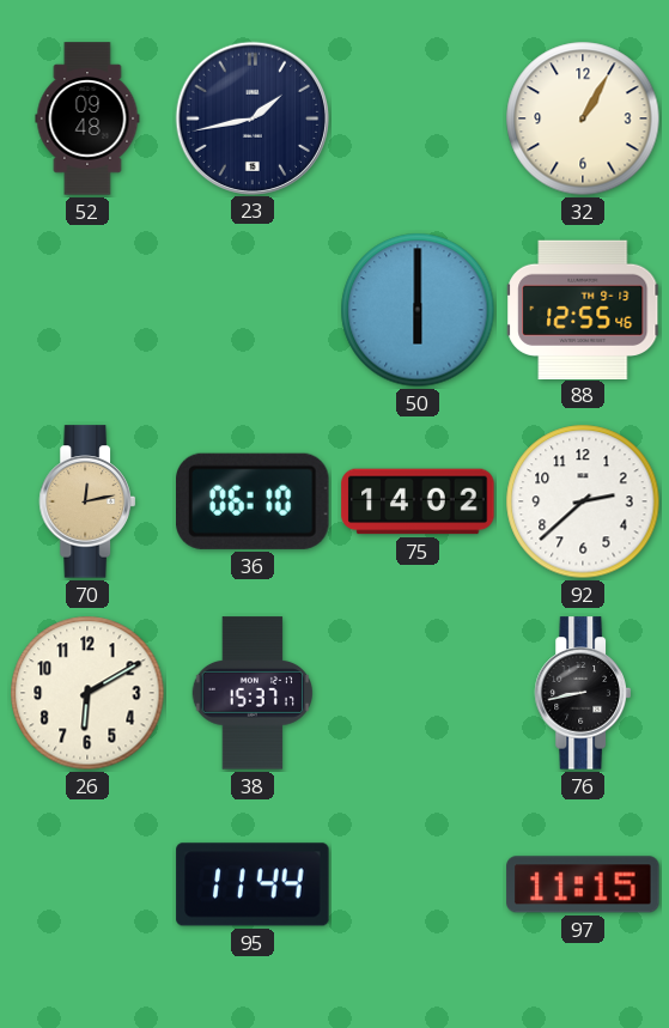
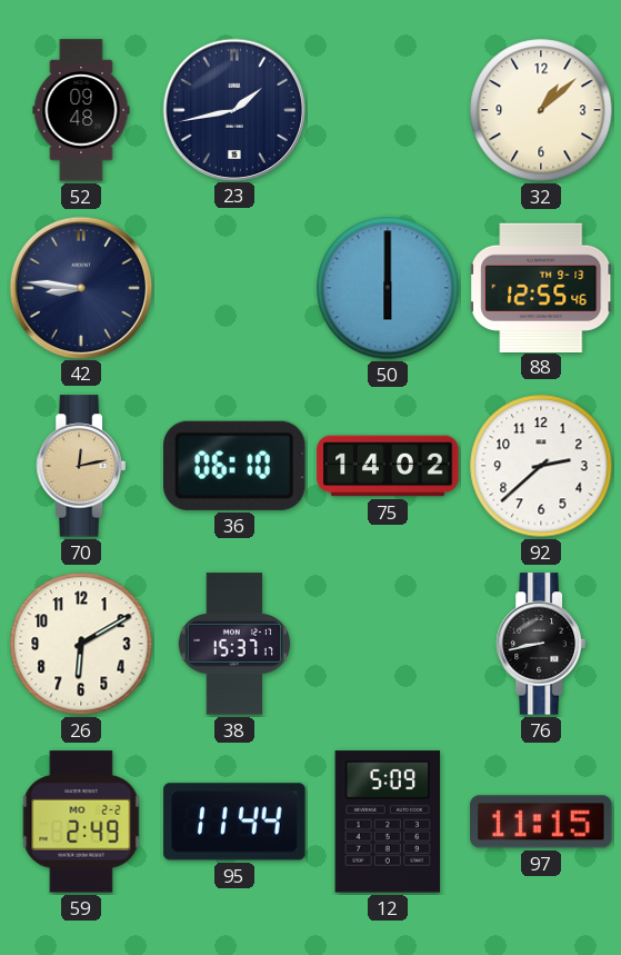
32: 1:05 -> 1:08
42: none -> 8:46
59: none -> 2:49
12: none -> 5:09
